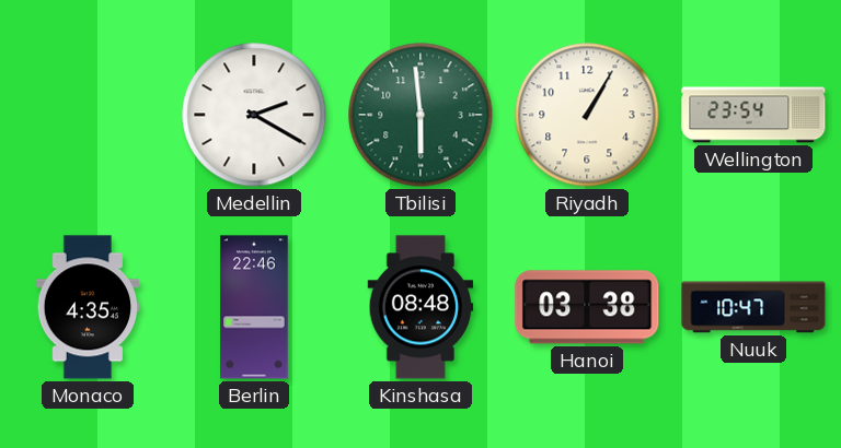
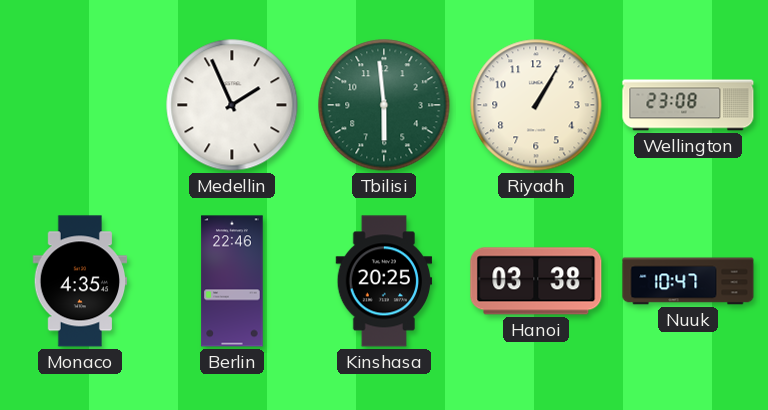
Medellin: 2:20 -> 1:56
Wellington: 23:54 -> 23:08
Kinshasa: 08:48 -> 20:25
